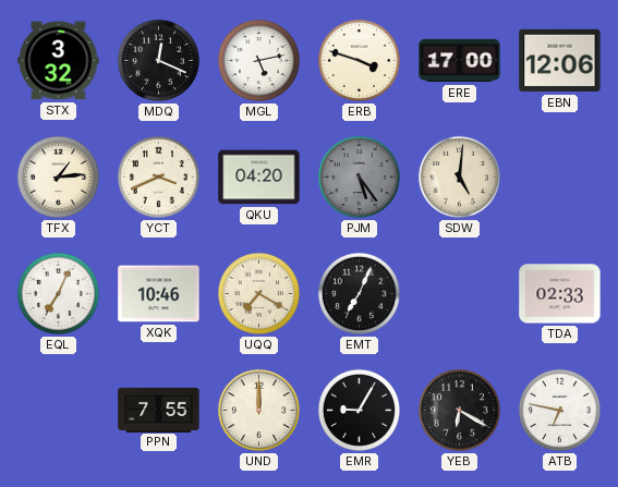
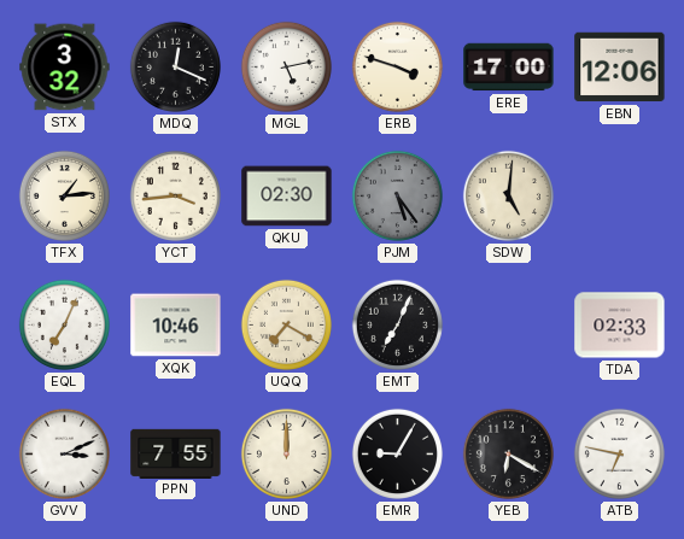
YCT: 3:41 -> 3:44
QKU: 04:20 -> 02:30
GVV: none -> 3:11
